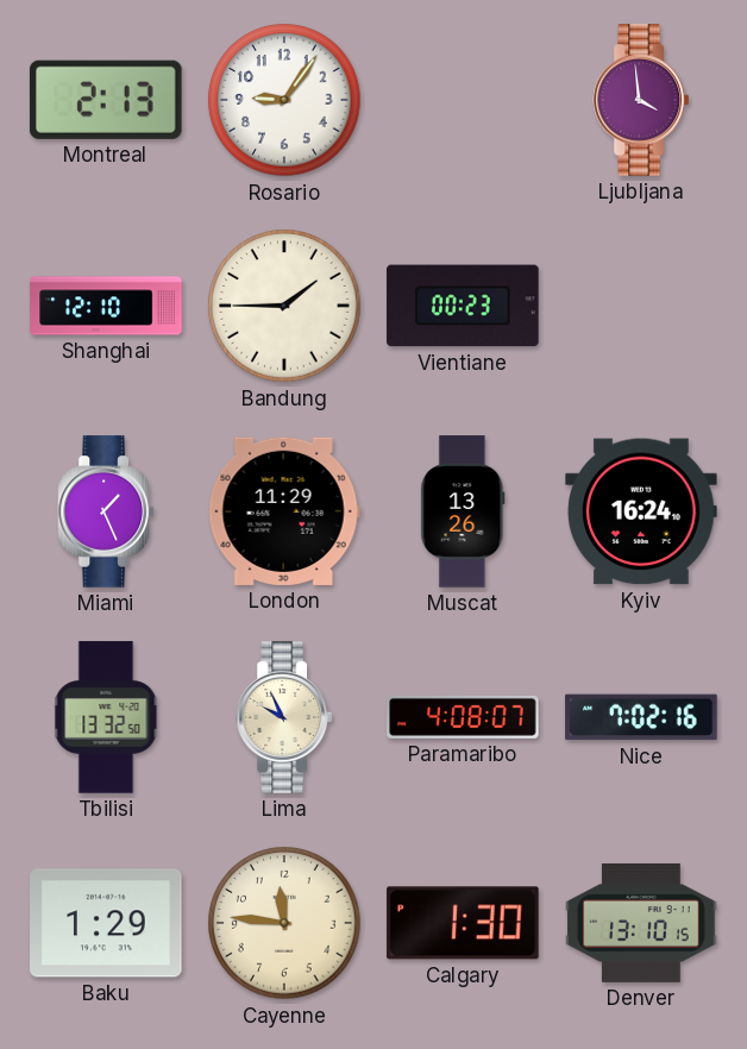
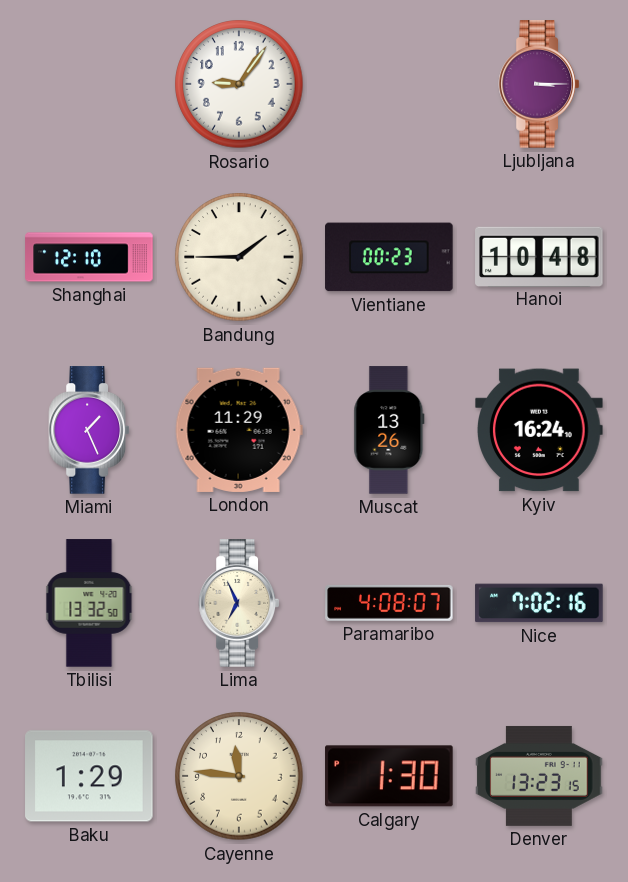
Montreal: 2:13 -> none
Ljubljana: 3:59 -> 3:15
Hanoi: none -> 10:48
Lima: 9:56 -> 6:56
Denver: 13:10 -> 13:23
